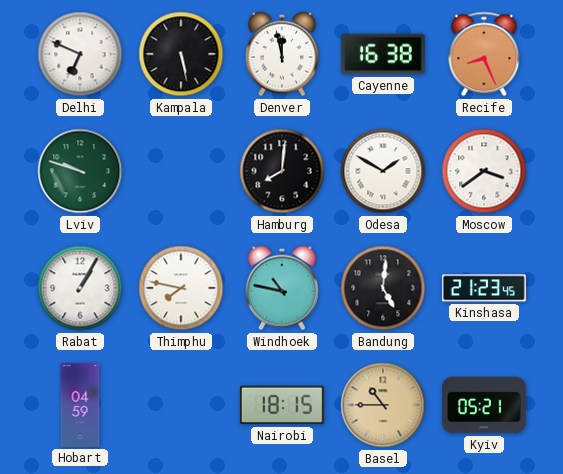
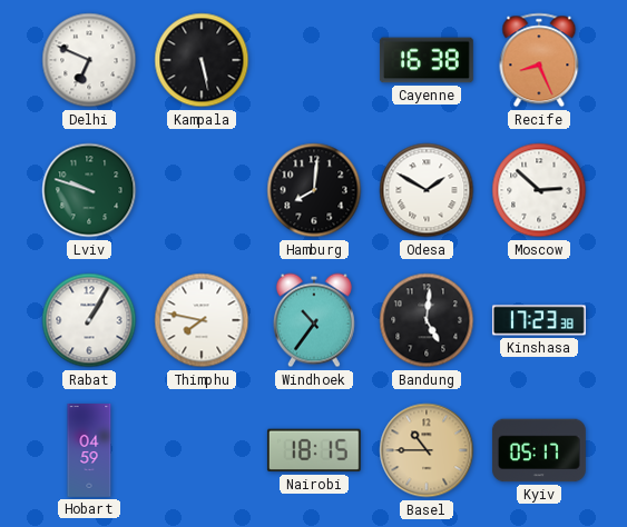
Denver: 11:58 -> none
Moscow: 3:39 -> 2:52
Windhoek: 10:47 -> 10:36
Kinshasa: 21:23 -> 17:23
Kyiv: 05:21 -> 05:17
